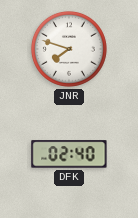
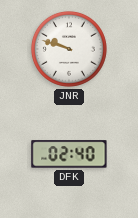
JNR: 7:48 -> 9:48
